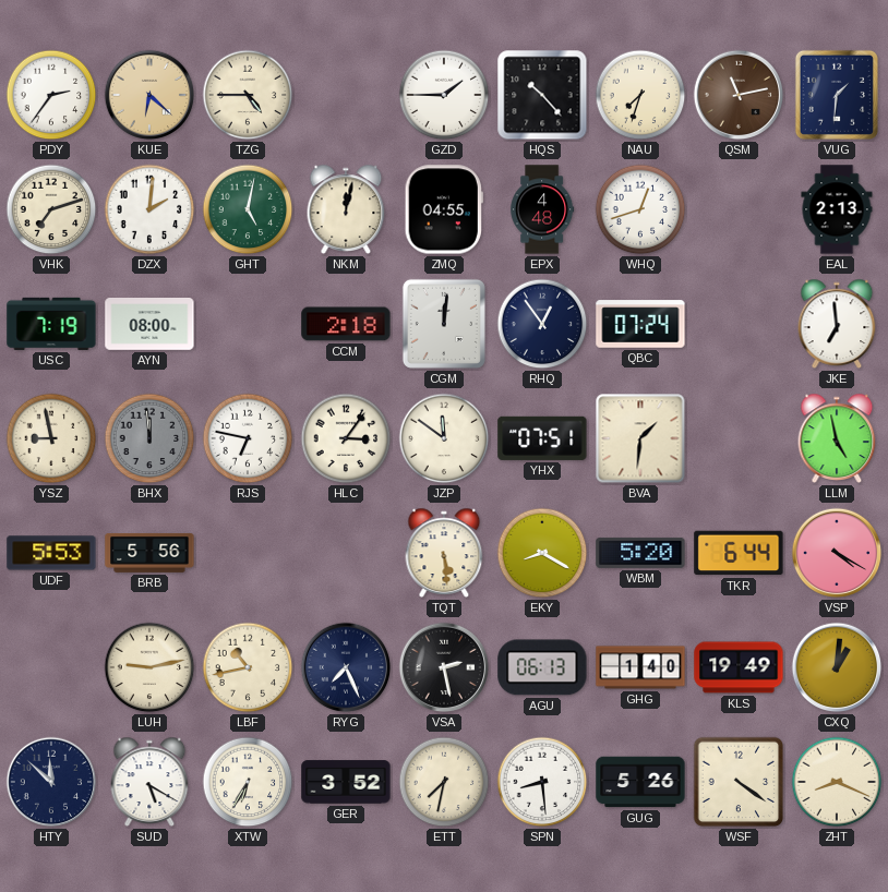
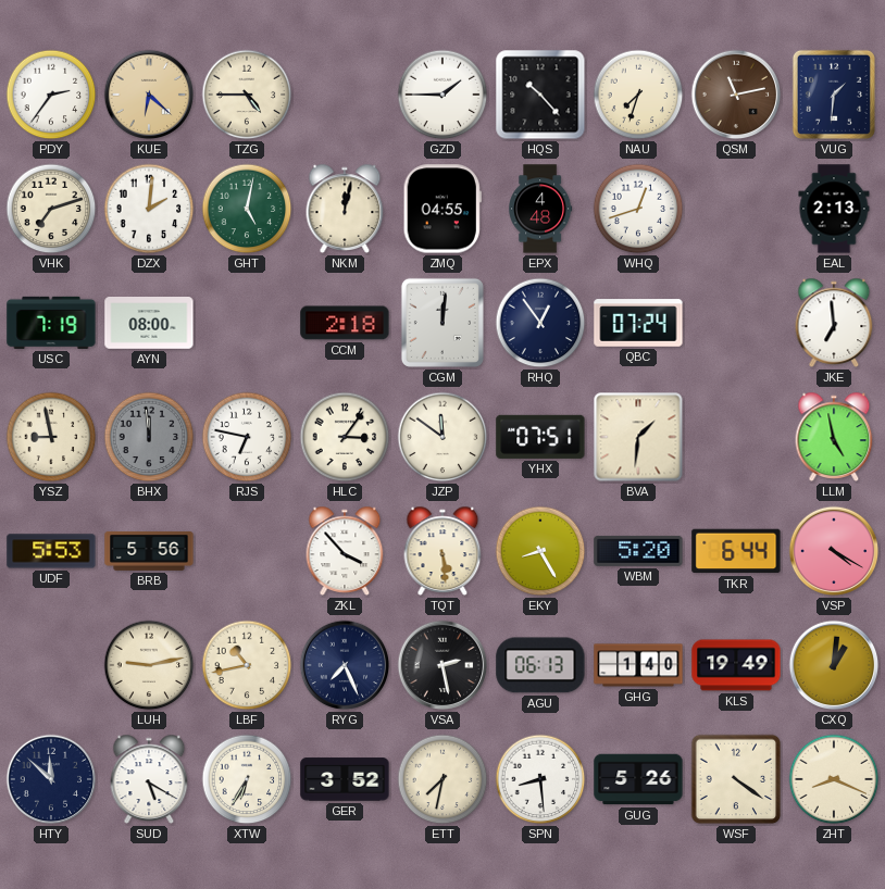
ZKL: none -> 3:53
EKY: 8:20 -> 8:25
